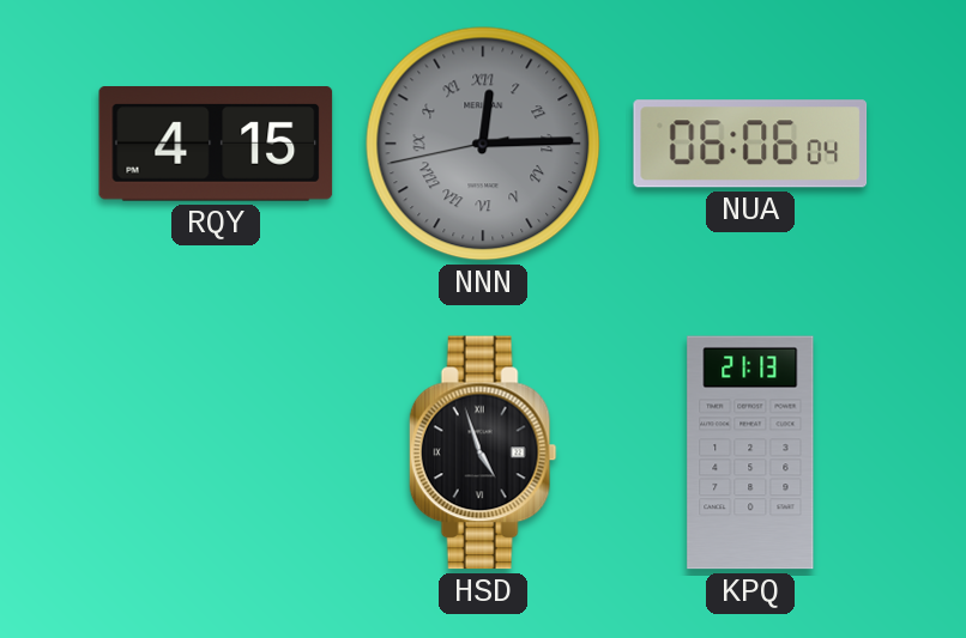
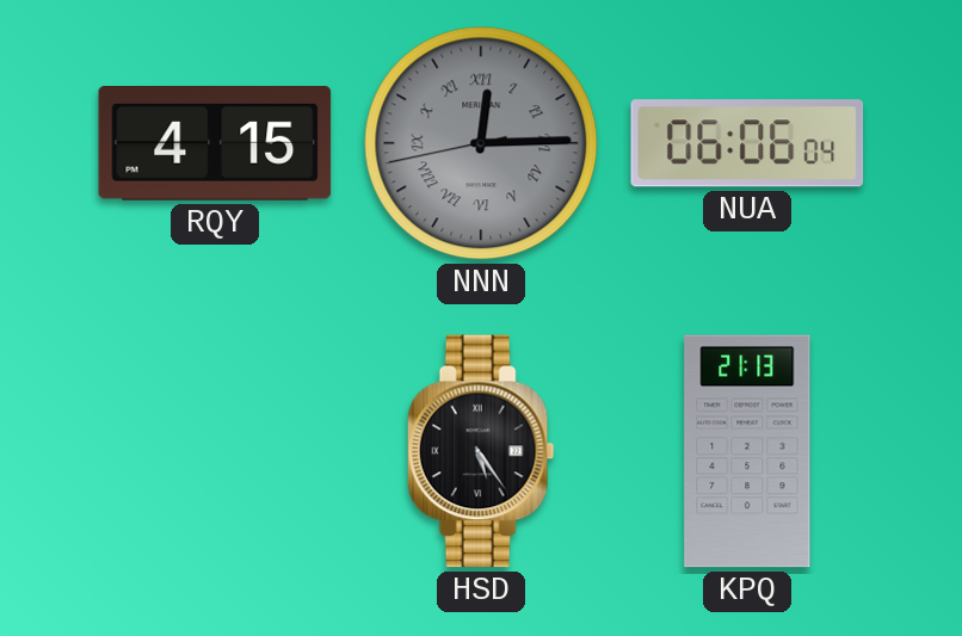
HSD: 4:57 -> 5:24
